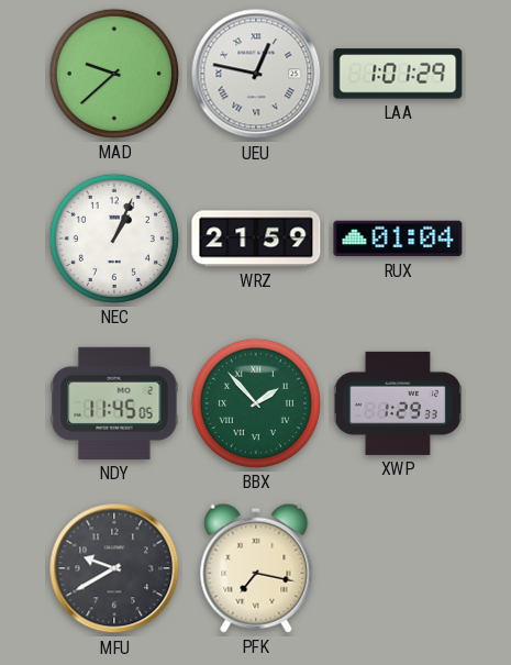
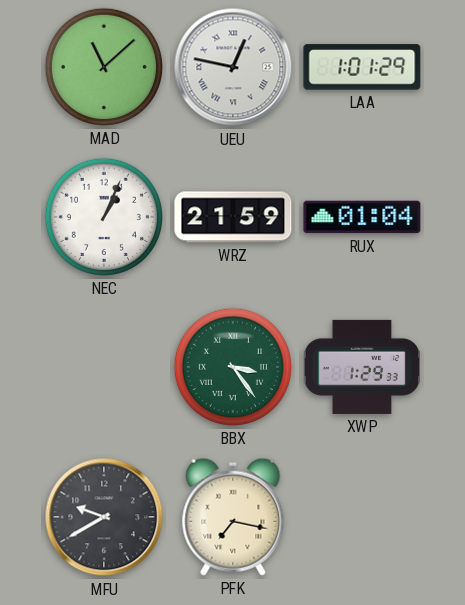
MAD: 9:38 -> 11:08
NDY: 11:45 -> none
BBX: 1:53 -> 3:24
